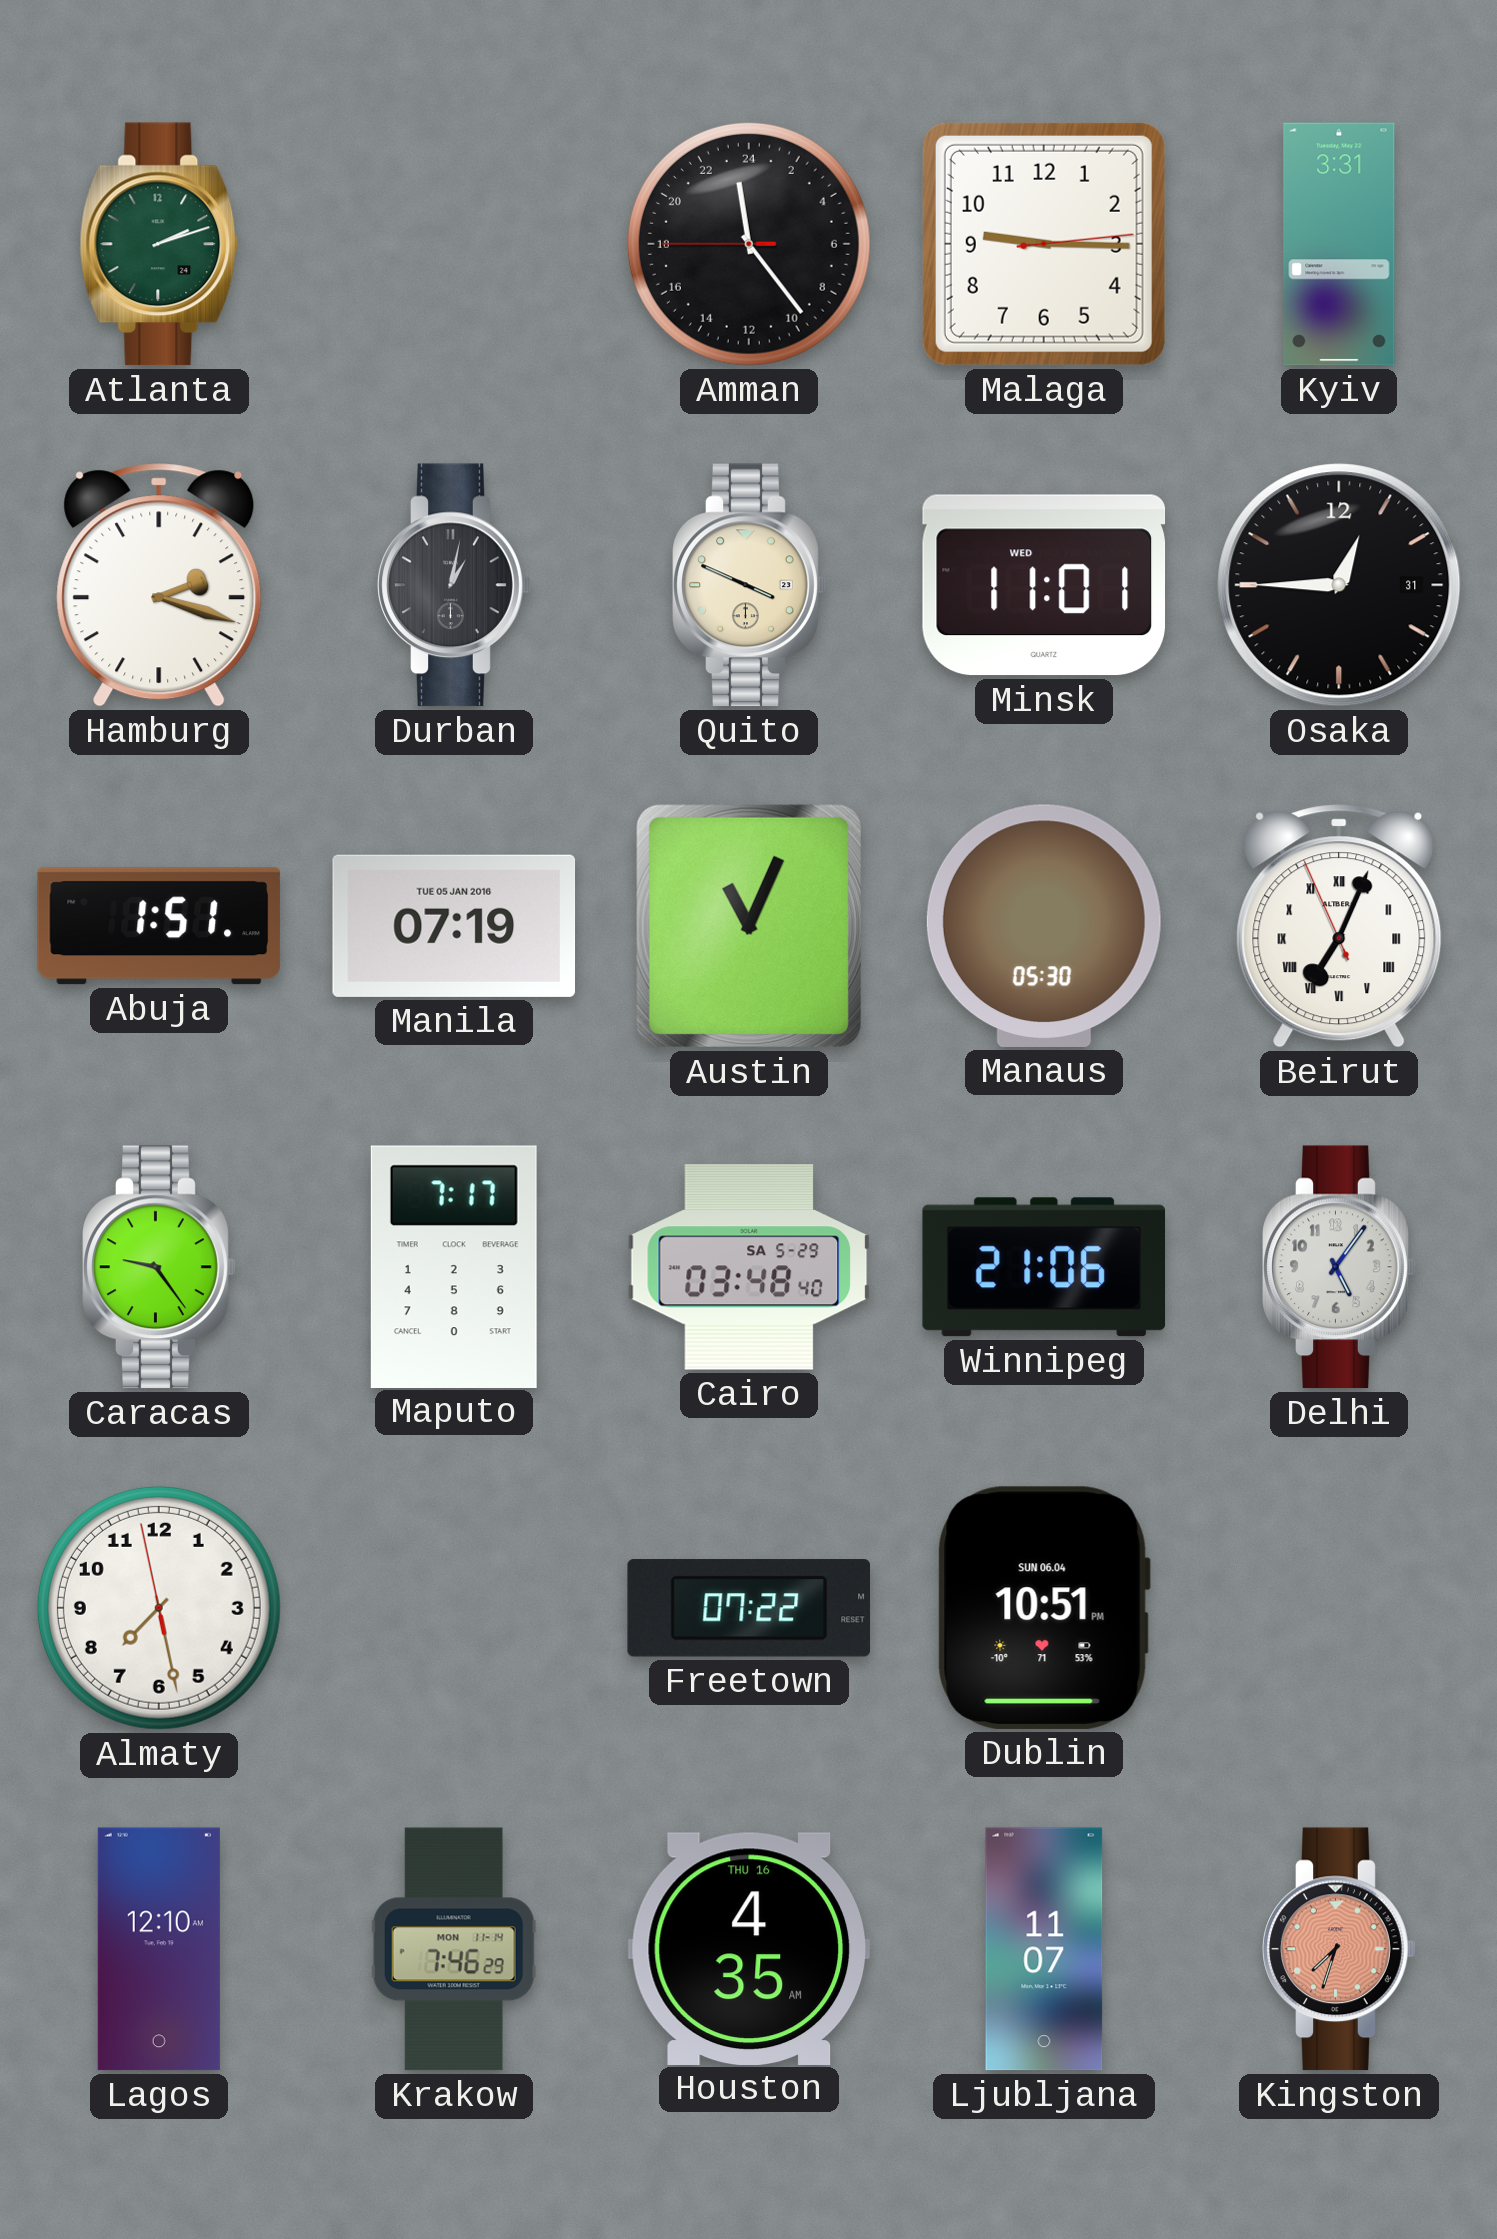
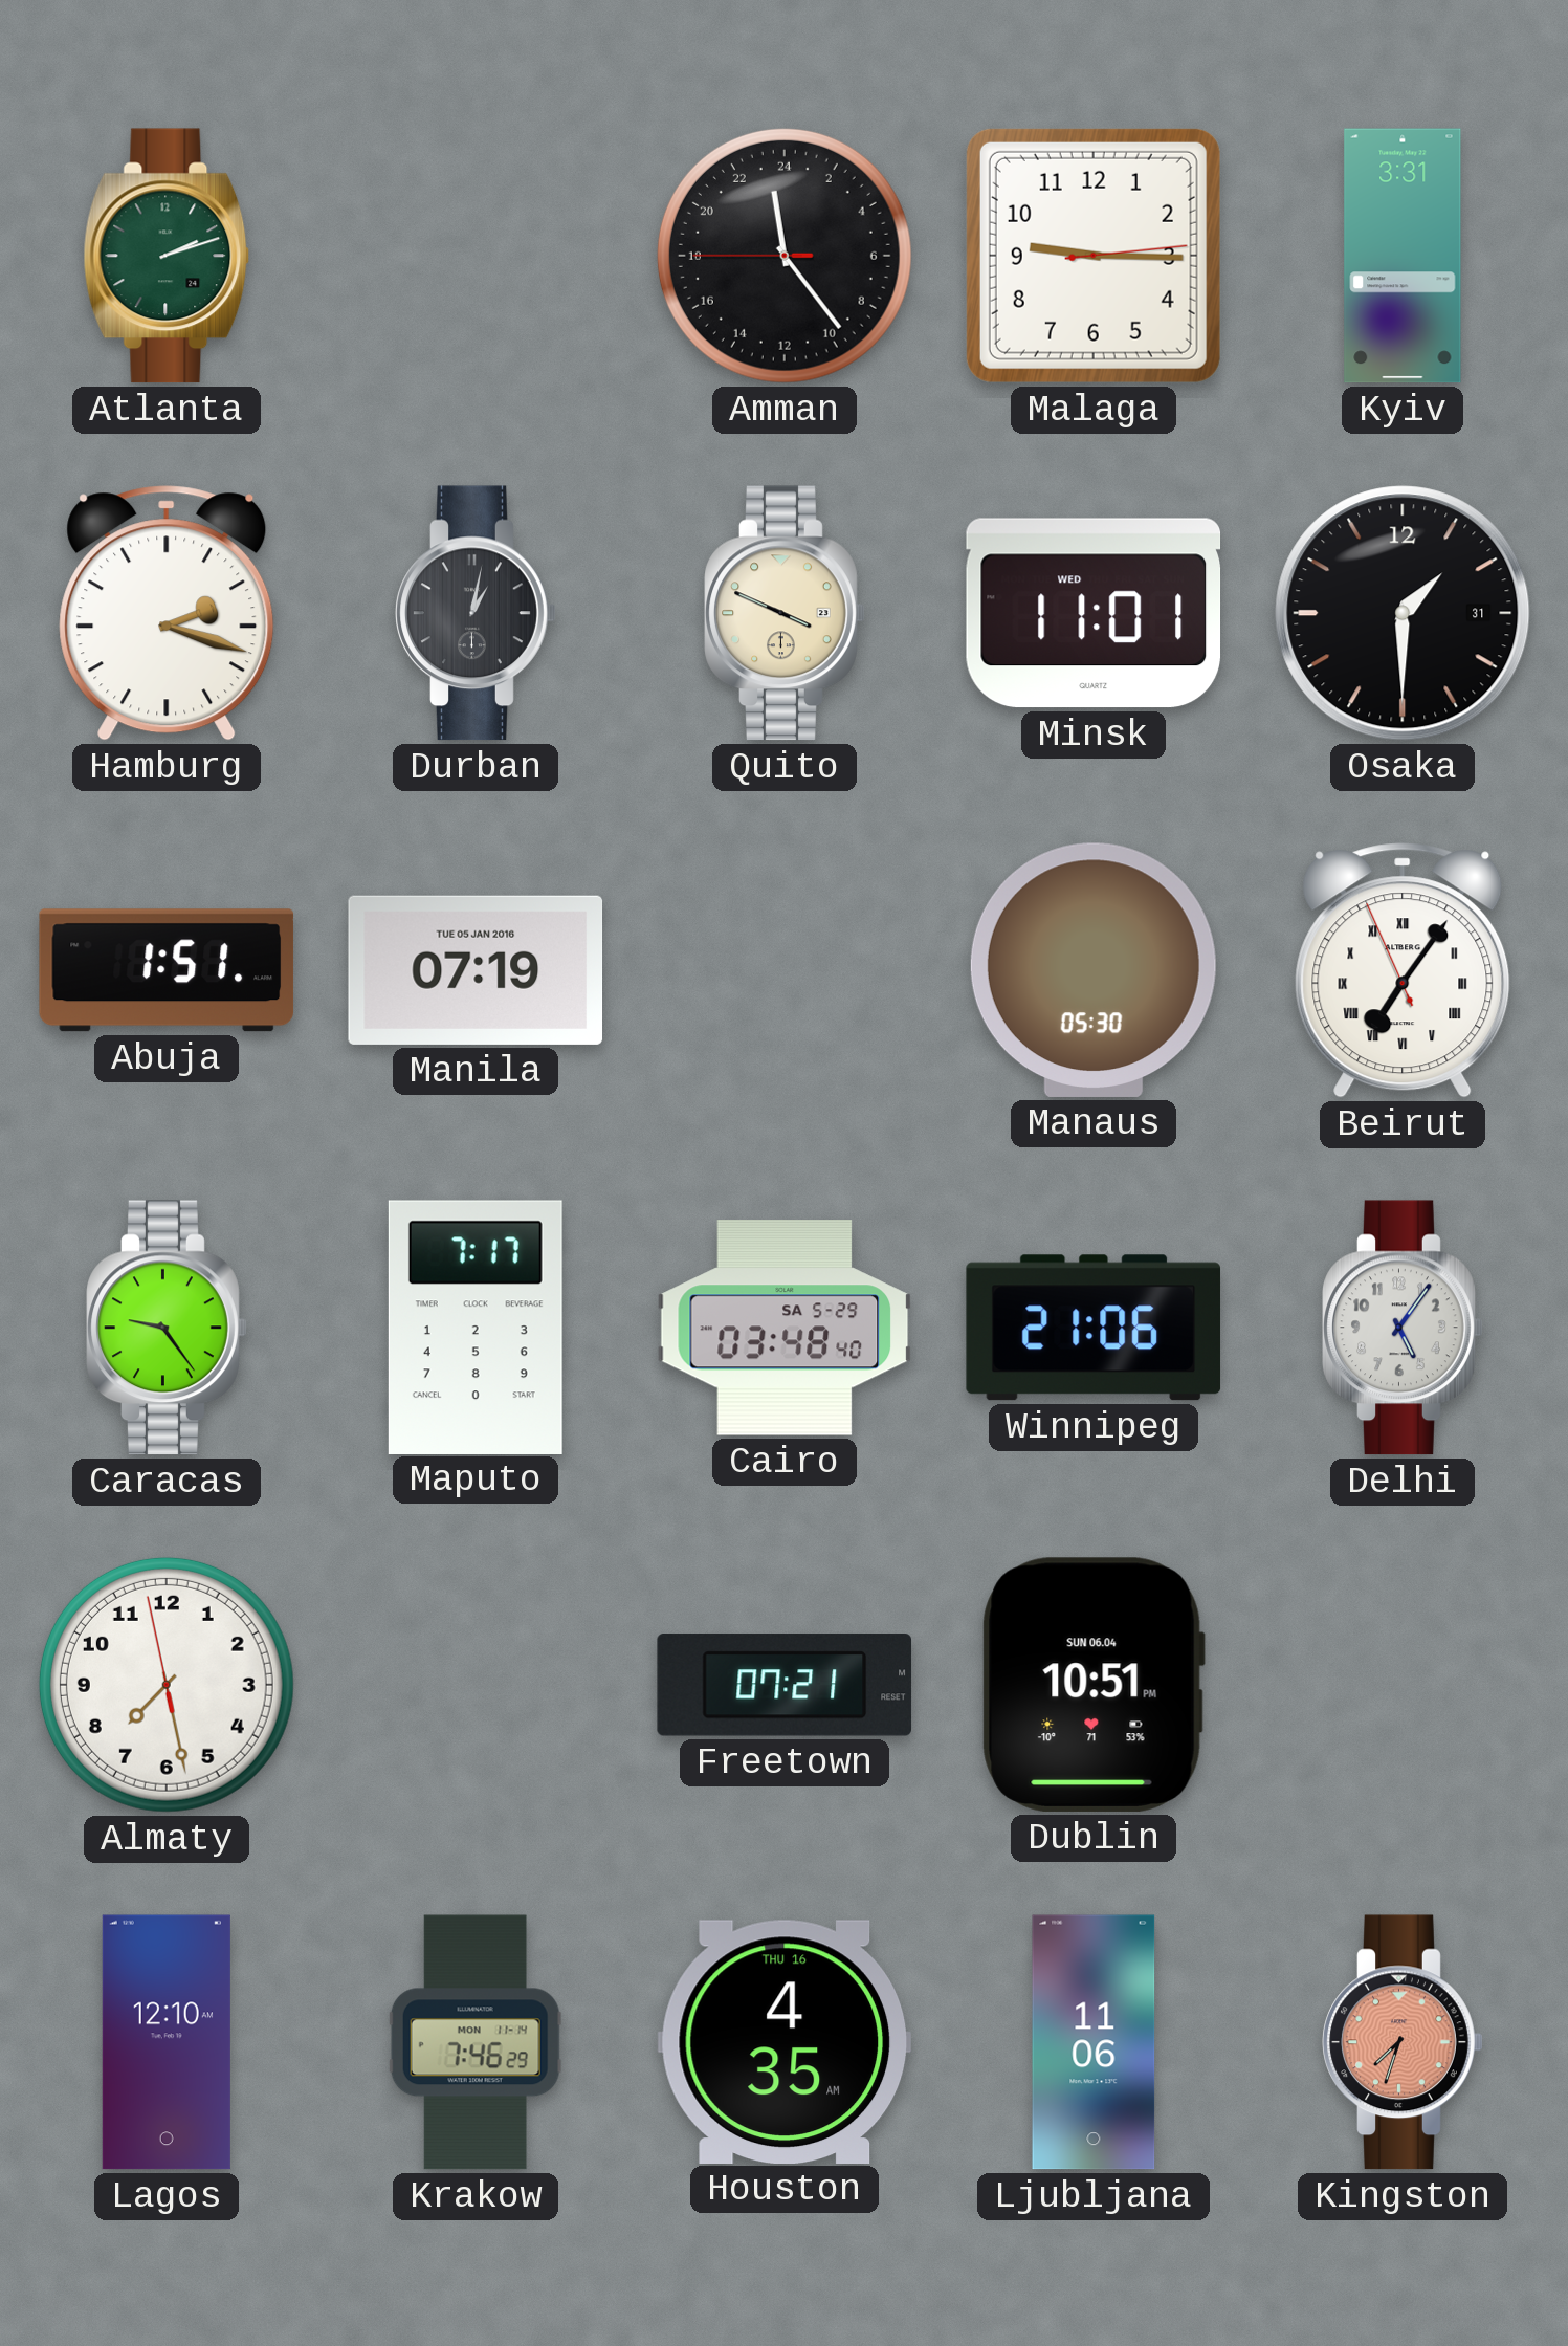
Osaka: 12:45 -> 1:30
Austin: 11:04 -> none
Beirut: 7:03 -> 7:05
Freetown: 07:22 -> 07:21
Ljubljana: 11:07 -> 11:06
